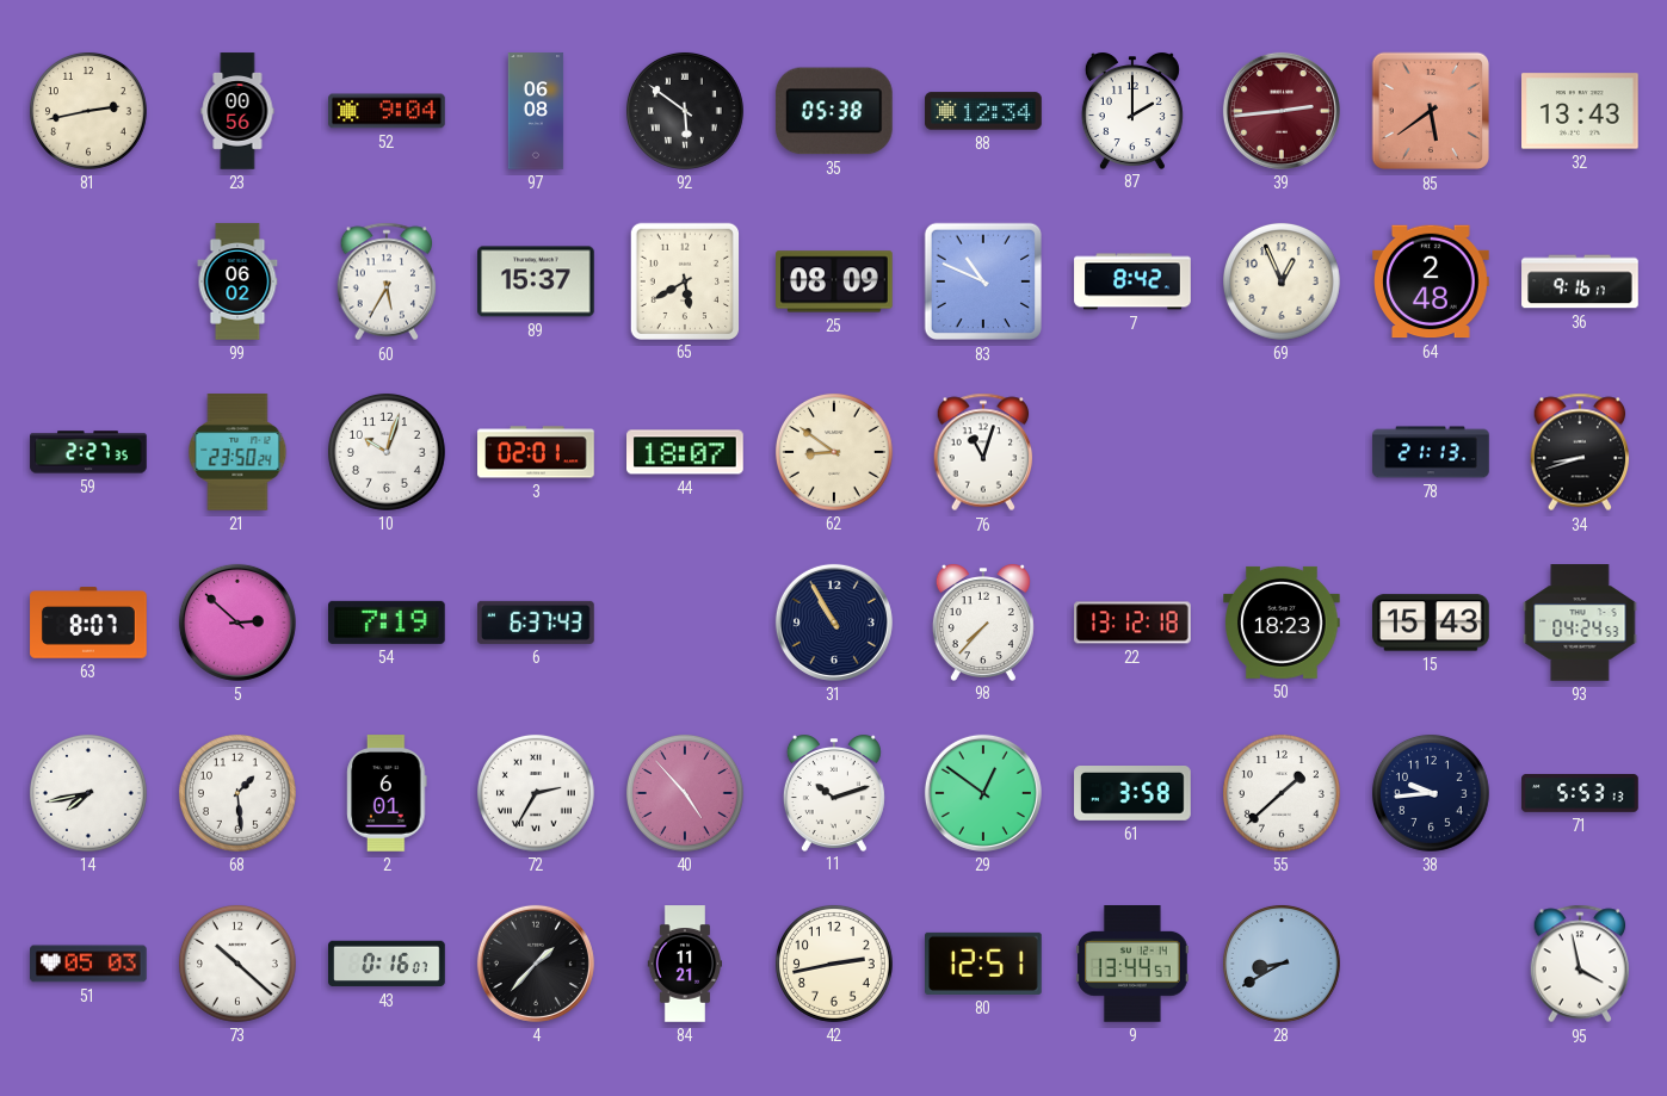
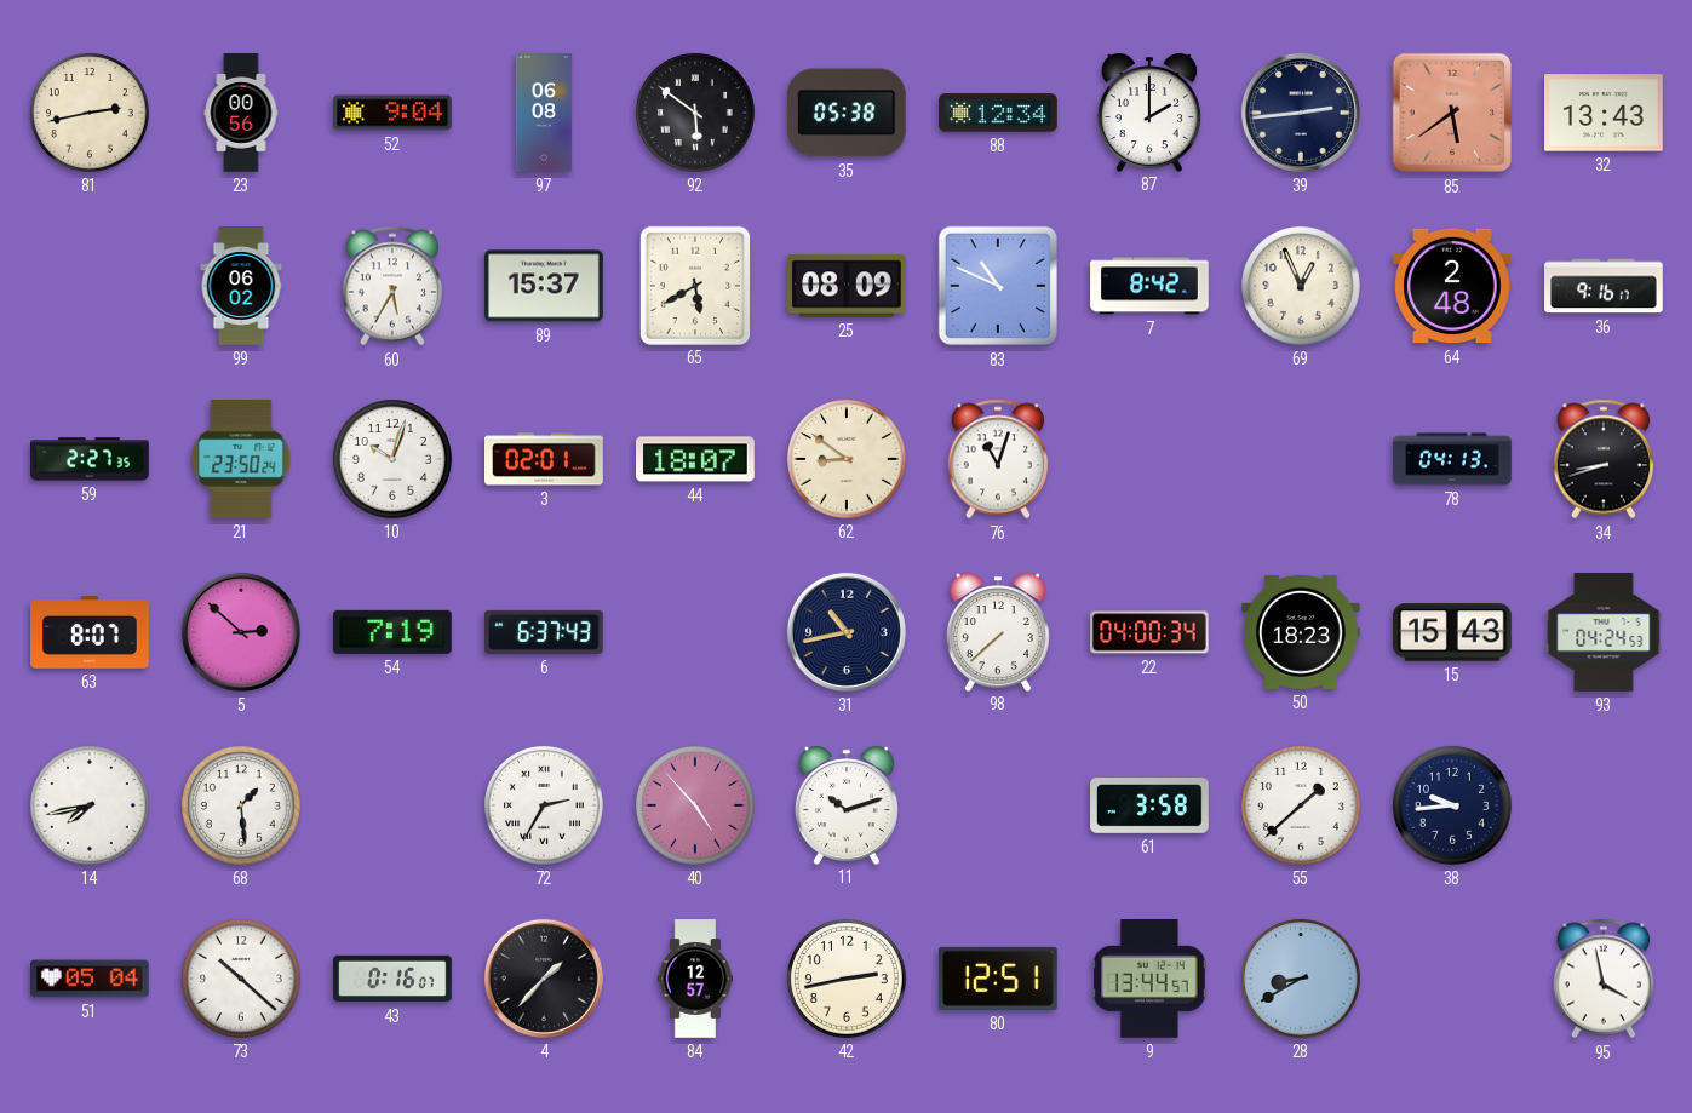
39 dial: burgundy -> navy
78: 21:13 -> 04:13
31: 10:55 -> 10:43
98: 7:37 -> 7:38
22: 13:12 -> 04:00
2: 6:01 -> none
29: 12:51 -> none
71: 5:53 -> none
51: 05:03 -> 05:04
84: 11:21 -> 12:57
